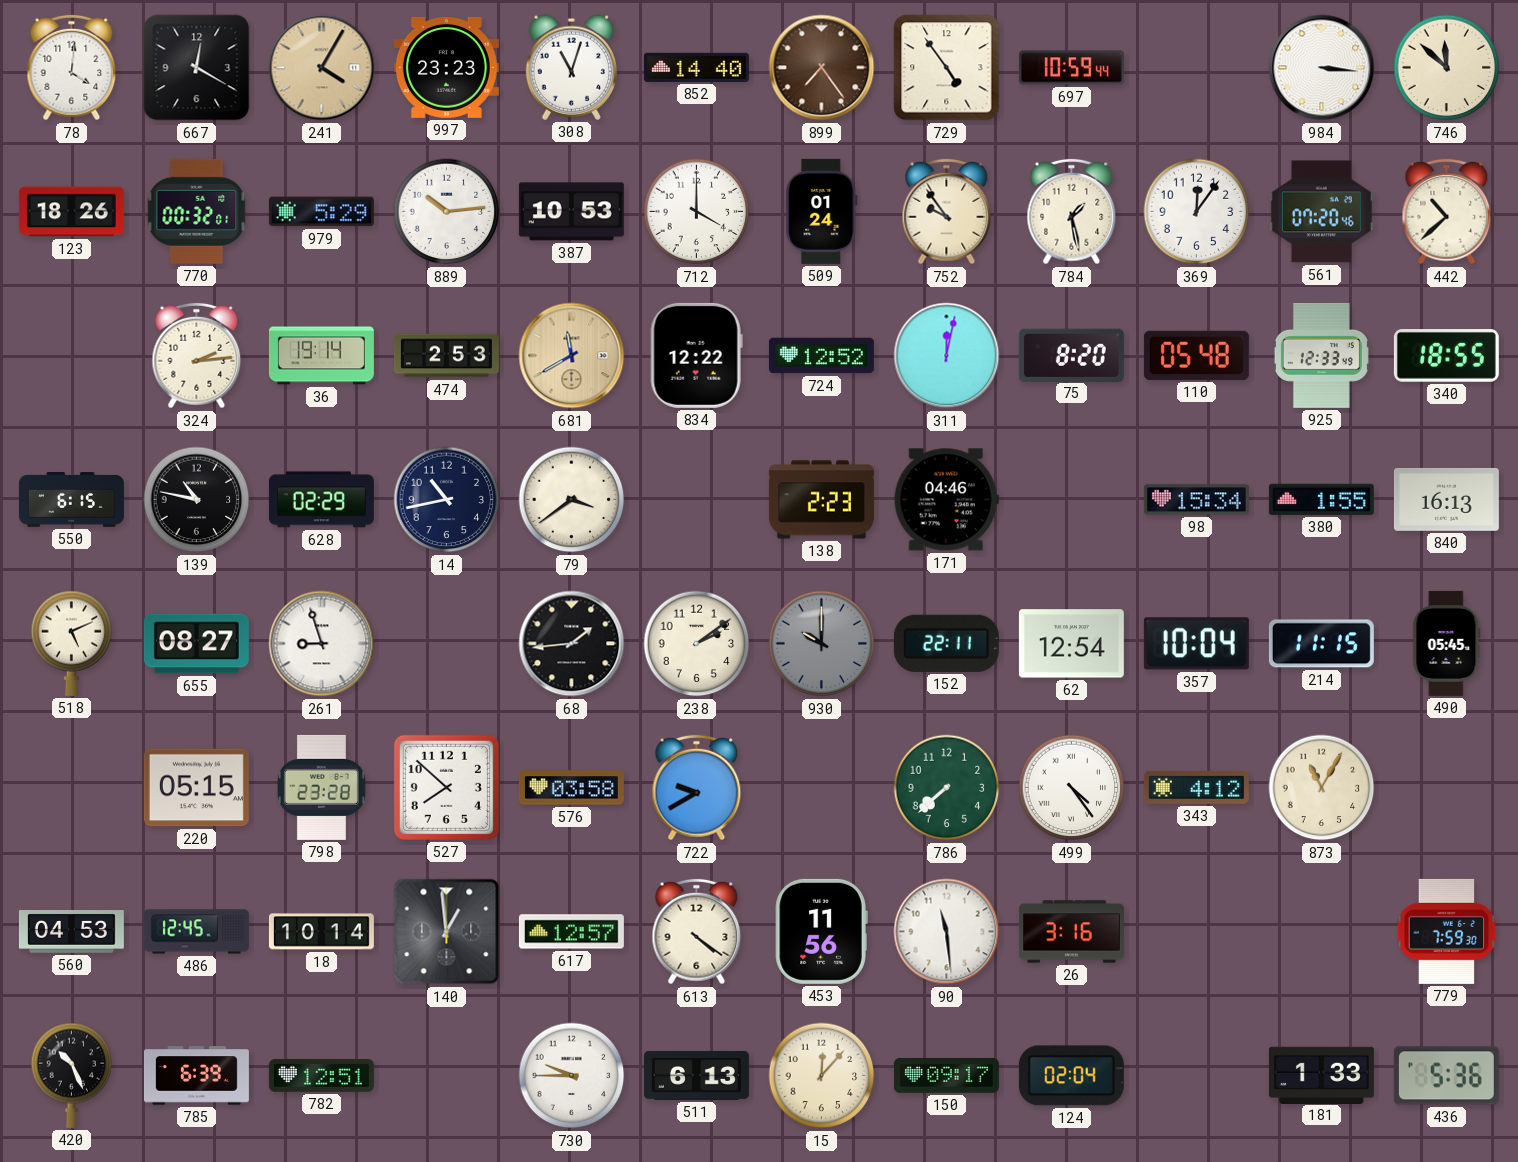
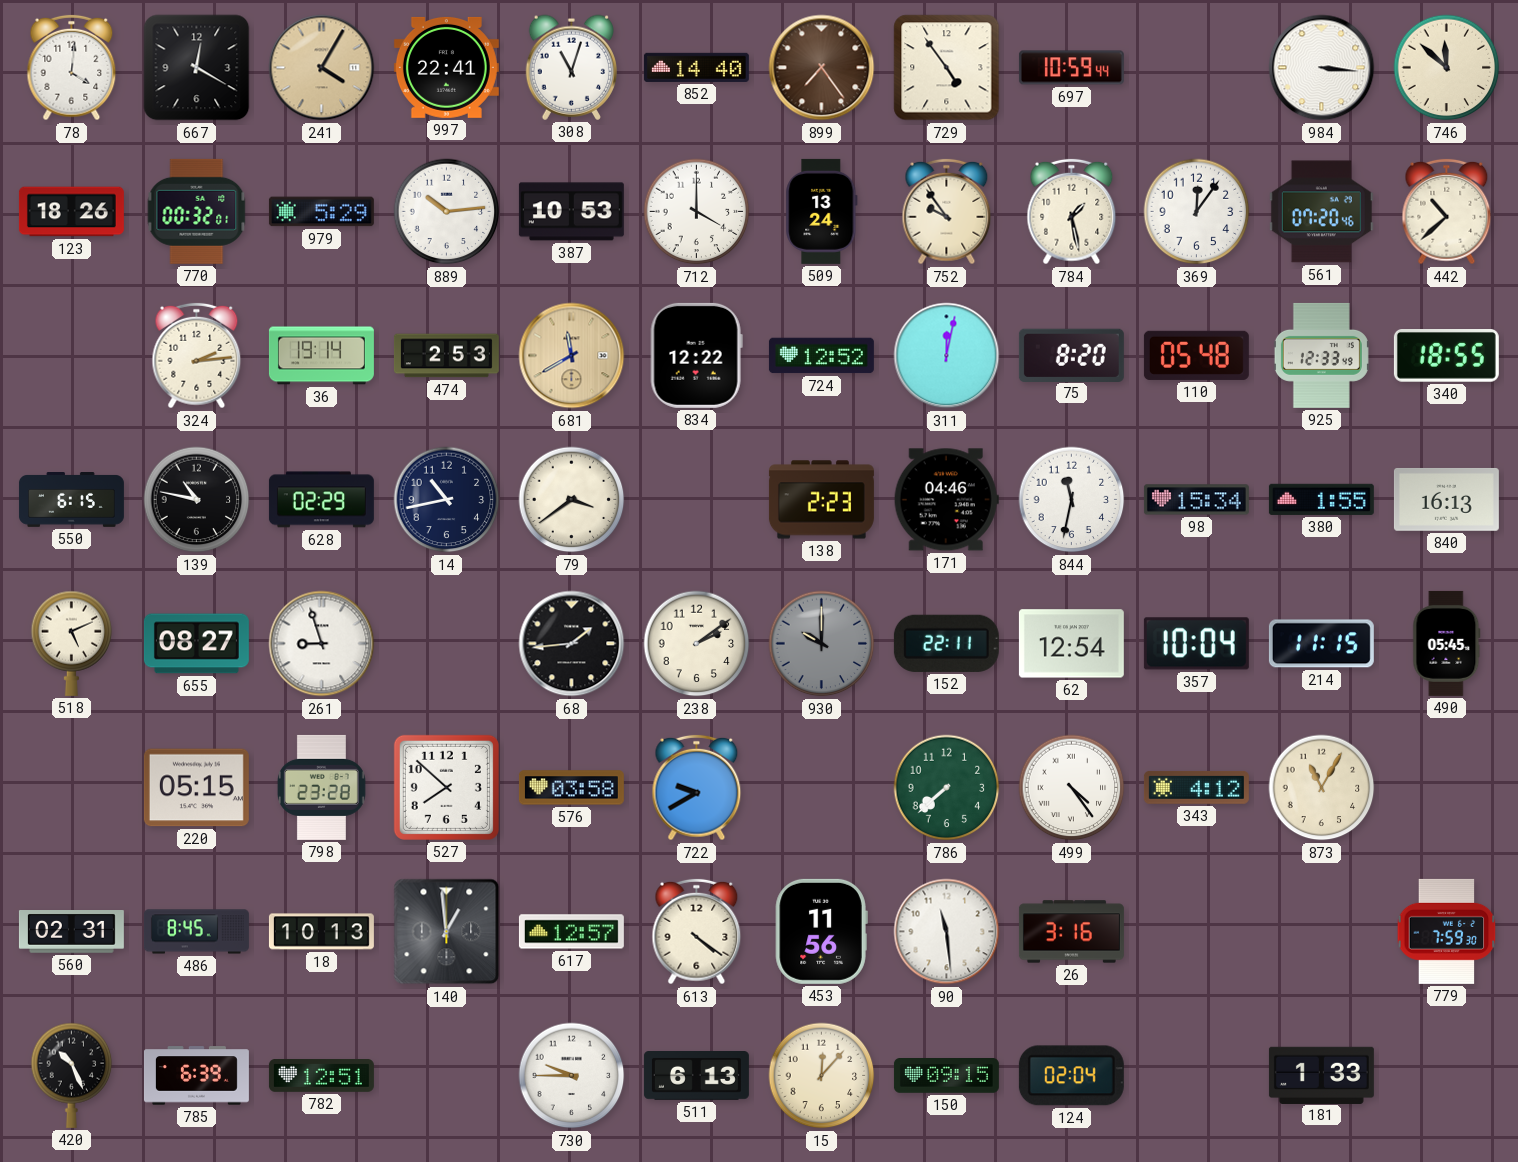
997: 23:23 -> 22:41
509: 01:24 -> 13:24
844: none -> 11:32
560: 04:53 -> 02:31
486: 12:45 -> 8:45
18: 10:14 -> 10:13
150: 09:17 -> 09:15
436: 5:36 -> none
